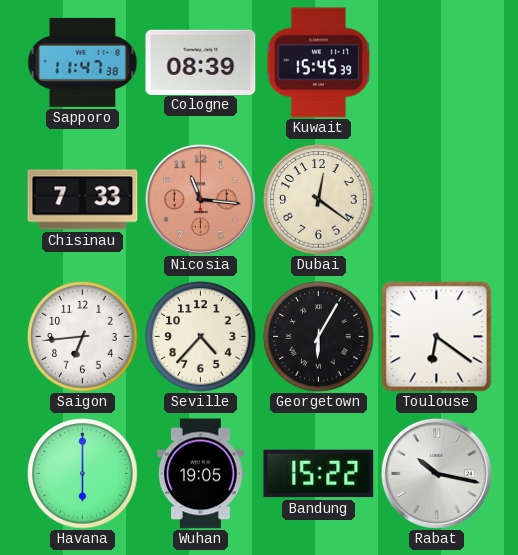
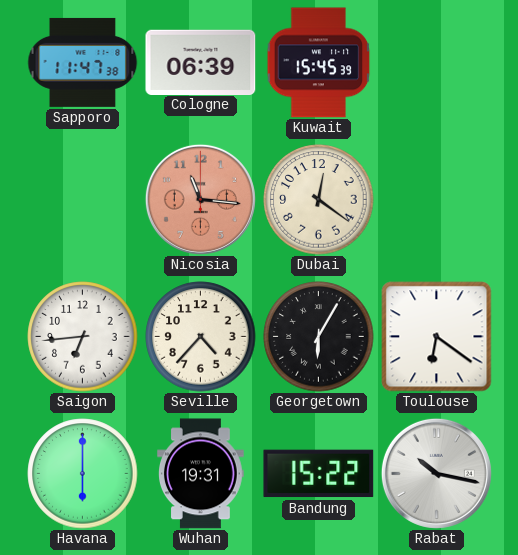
Cologne: 08:39 -> 06:39
Chisinau: 7:33 -> none
Wuhan: 19:05 -> 19:31
